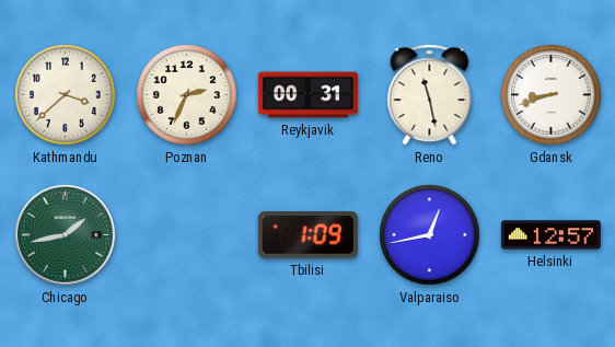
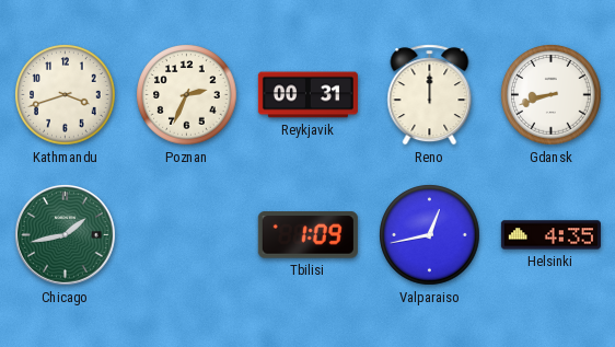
Kathmandu: 3:38 -> 3:42
Reno: 11:28 -> 12:00
Helsinki: 12:57 -> 4:35
